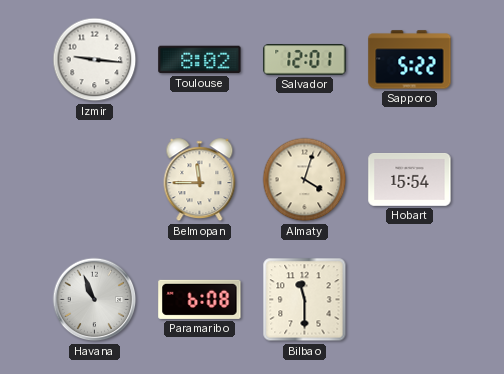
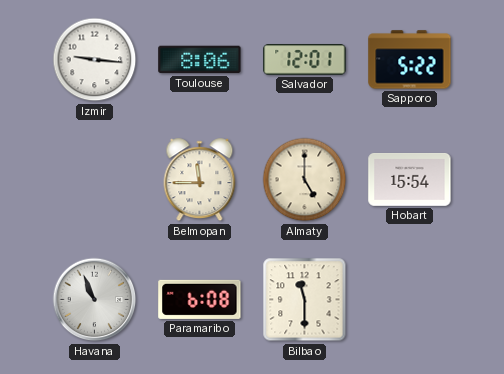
Toulouse: 8:02 -> 8:06
Almaty: 4:03 -> 5:00
